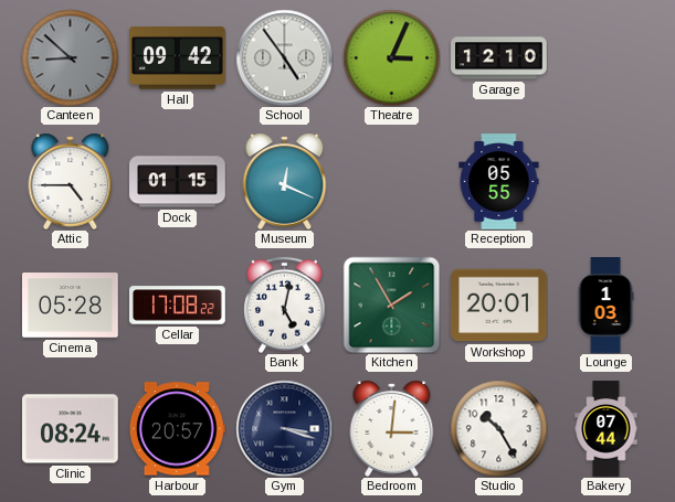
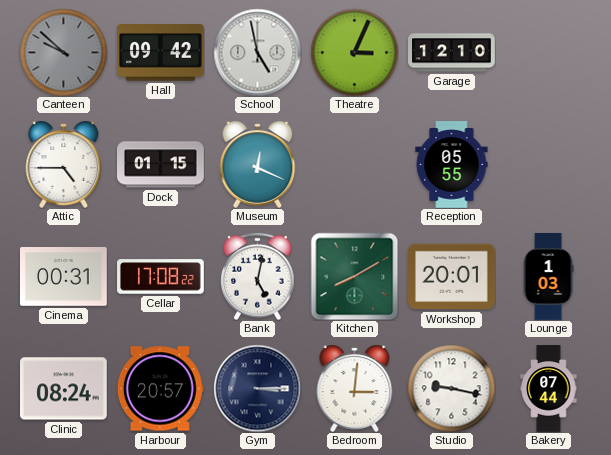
Canteen: 8:52 -> 9:52
School: 4:54 -> 4:58
Cinema: 05:28 -> 00:31
Kitchen: 1:55 -> 8:10
Gym: 3:18 -> 3:15
Studio: 10:25 -> 9:17
